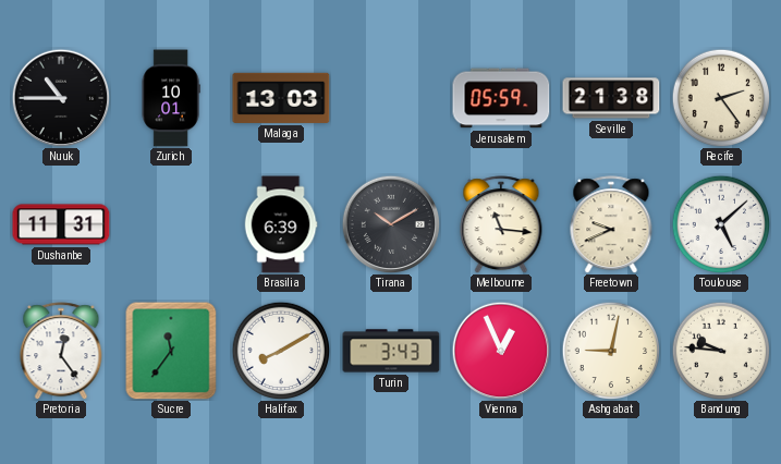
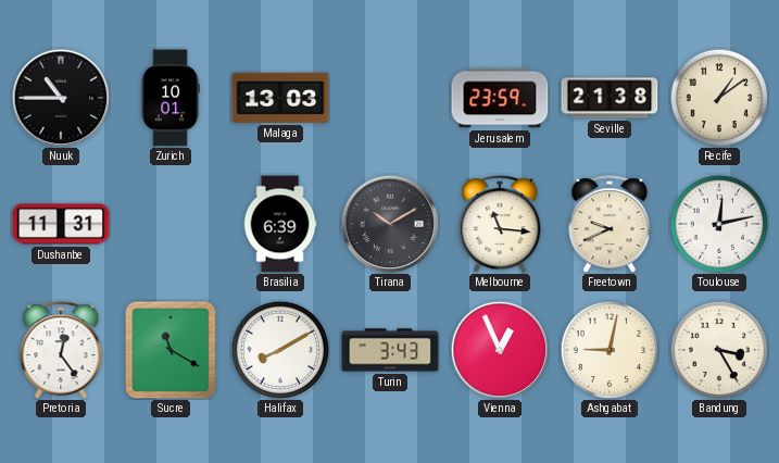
Jerusalem: 05:59 -> 23:59
Recife: 2:24 -> 1:09
Toulouse: 5:08 -> 12:13
Sucre: 11:36 -> 11:20
Bandung: 9:46 -> 3:25
